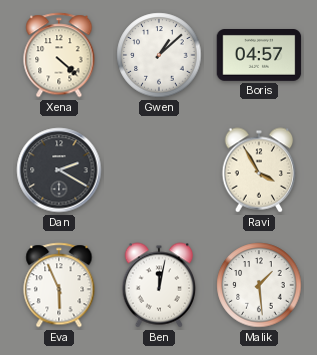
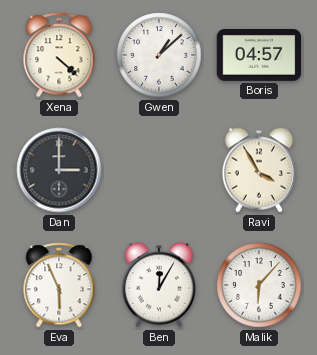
Dan: 2:20 -> 3:00
Ben: 12:02 -> 12:05
Malik: 1:29 -> 6:07
